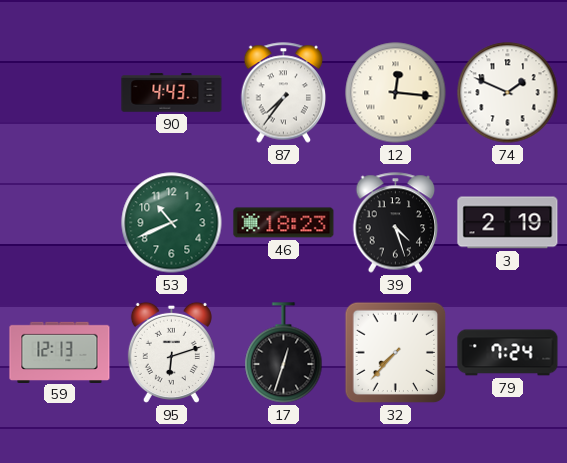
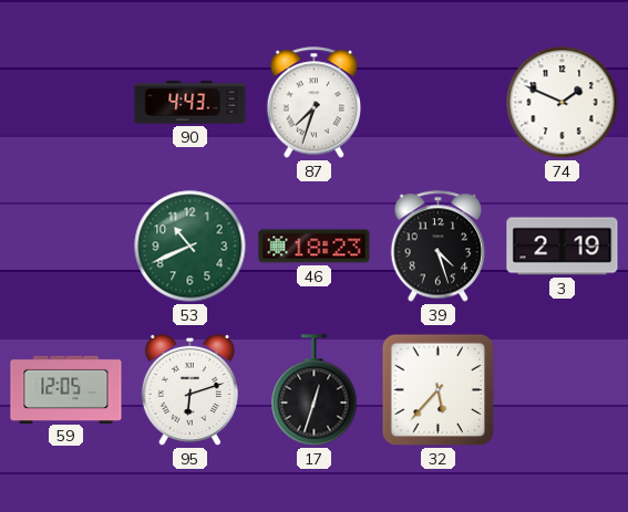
87: 7:36 -> 7:33
12: 12:16 -> none
59: 12:13 -> 12:05
32: 7:37 -> 5:37
79: 7:24 -> none
